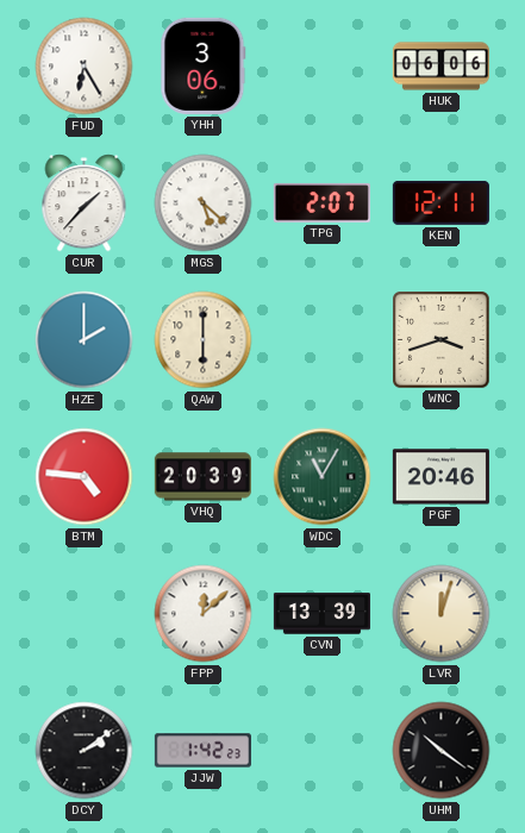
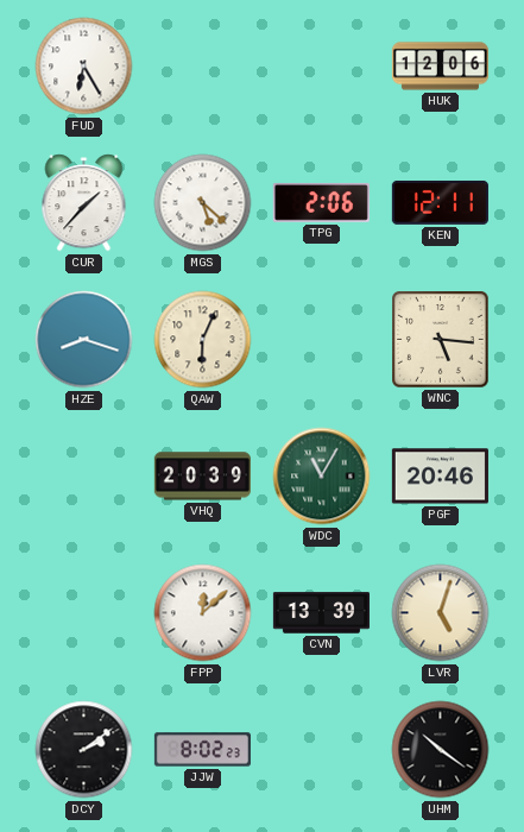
YHH: 3:06 -> none
HUK: 06:06 -> 12:06
TPG: 2:07 -> 2:06
HZE: 2:00 -> 8:18
QAW: 6:00 -> 6:04
WNC: 3:42 -> 5:16
BTM: 4:46 -> none
LVR: 12:03 -> 5:03
JJW: 1:42 -> 8:02
